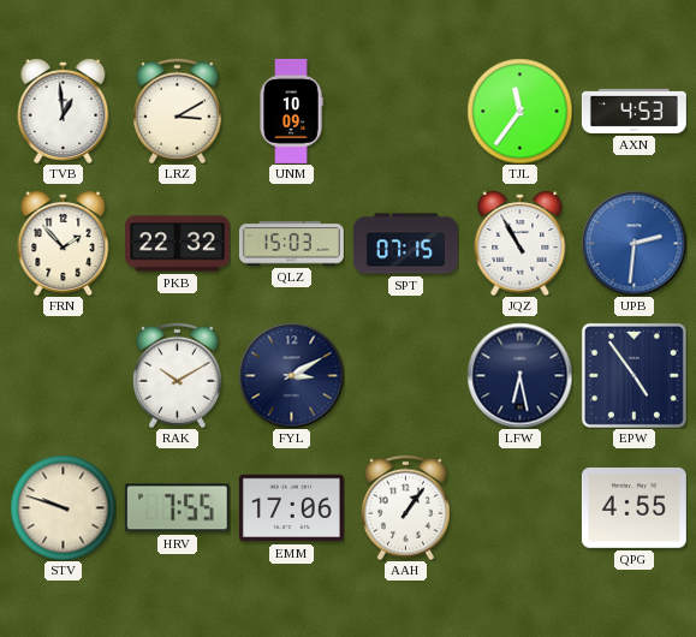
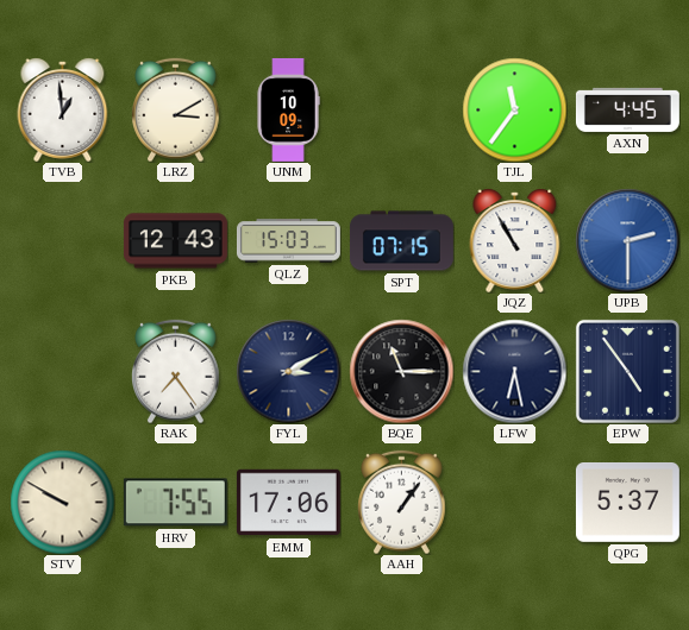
AXN: 4:53 -> 4:45
FRN: 1:53 -> none
PKB: 22:32 -> 12:43
UPB: 2:31 -> 2:30
RAK: 10:10 -> 7:24
BQE: none -> 11:15
STV: 9:48 -> 9:50
QPG: 4:55 -> 5:37
